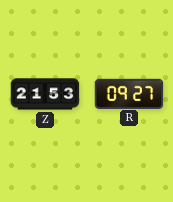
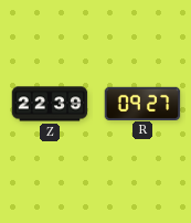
Z: 21:53 -> 22:39
